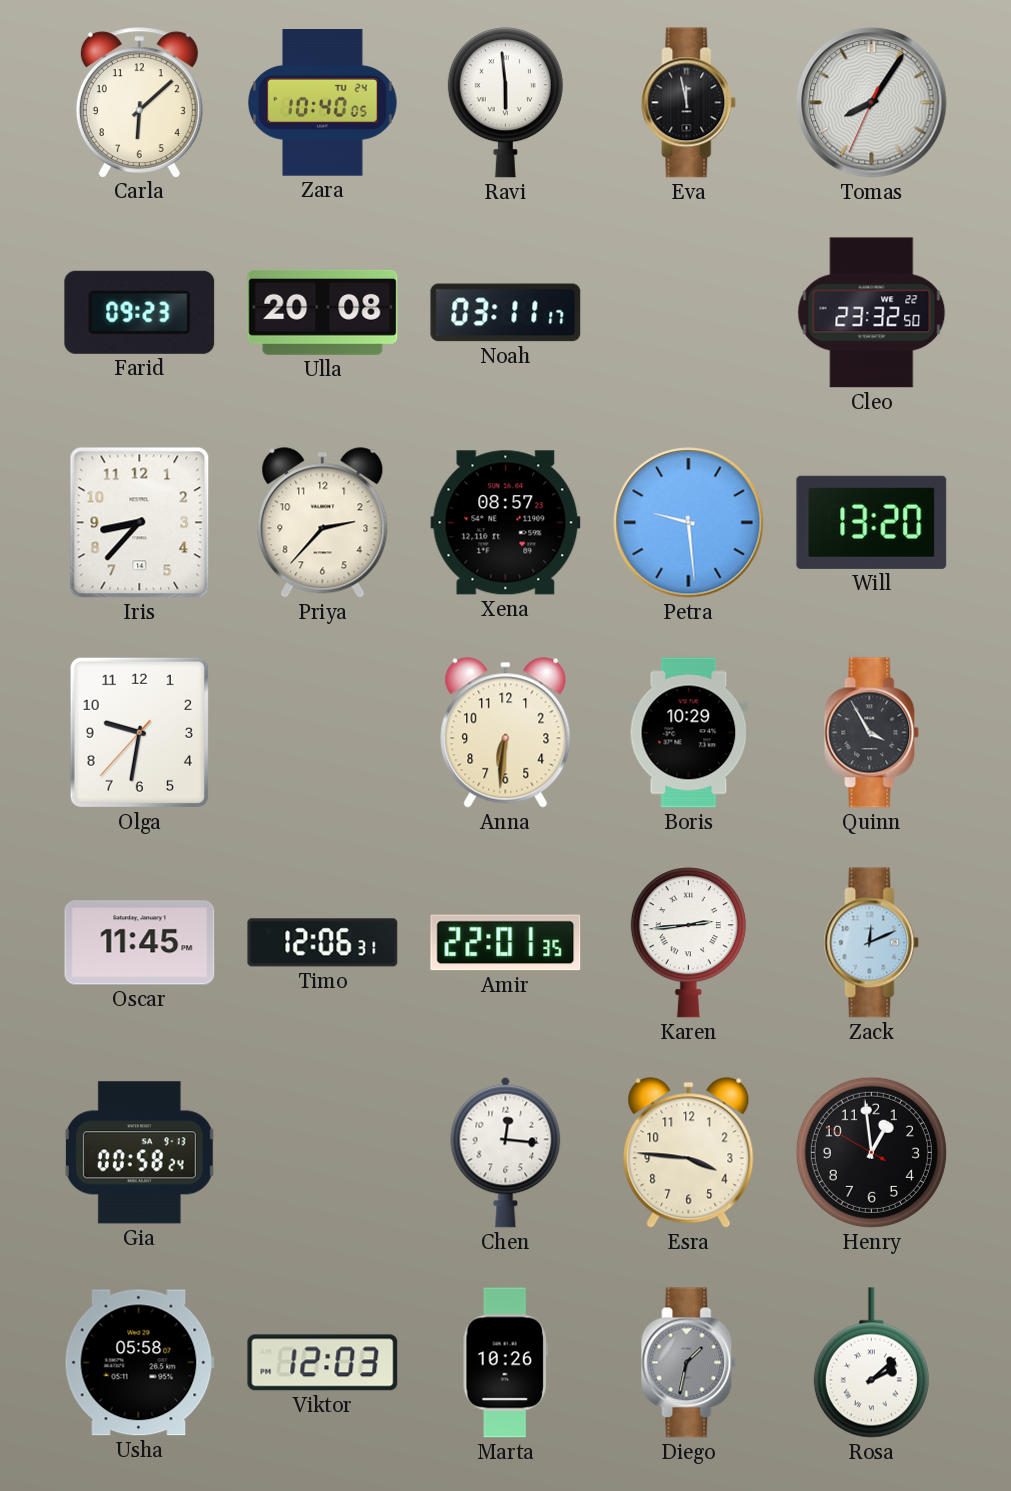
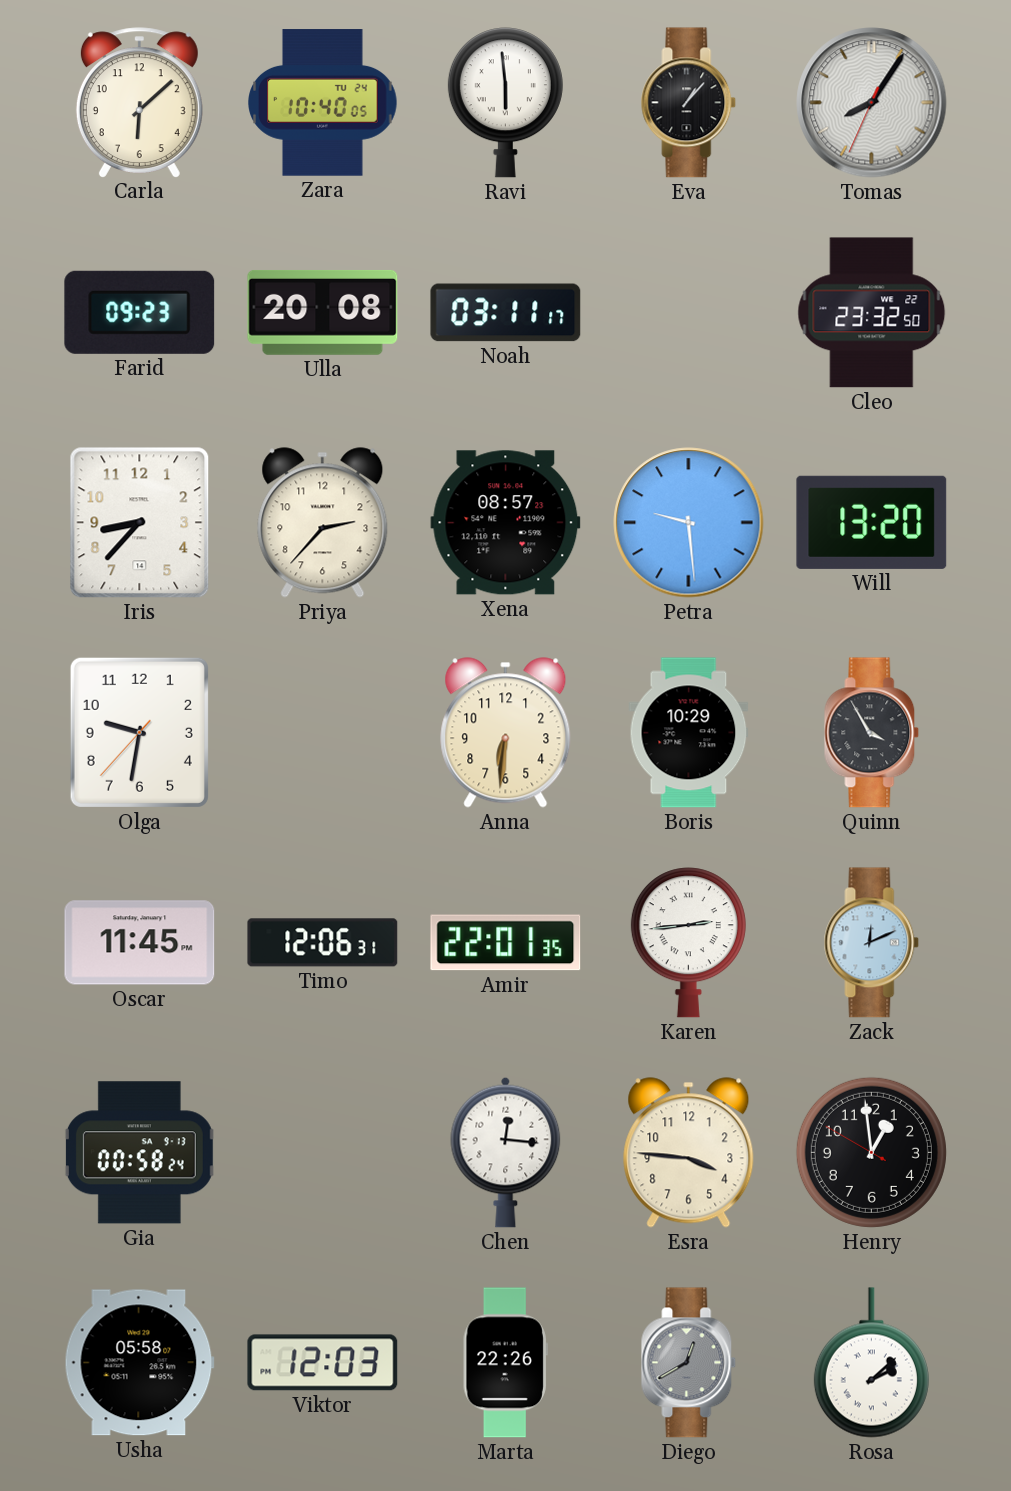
Eva: 11:58 -> 1:07
Marta: 10:26 -> 22:26
Diego: 1:32 -> 12:40
